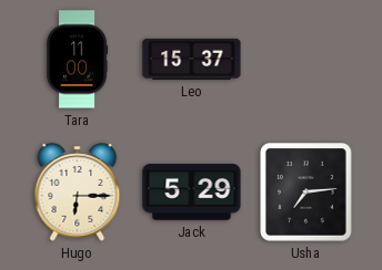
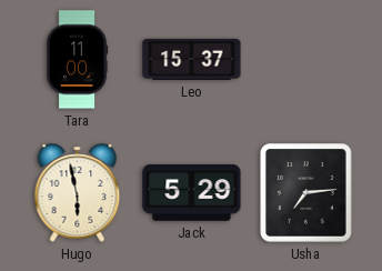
Hugo: 6:15 -> 5:58
